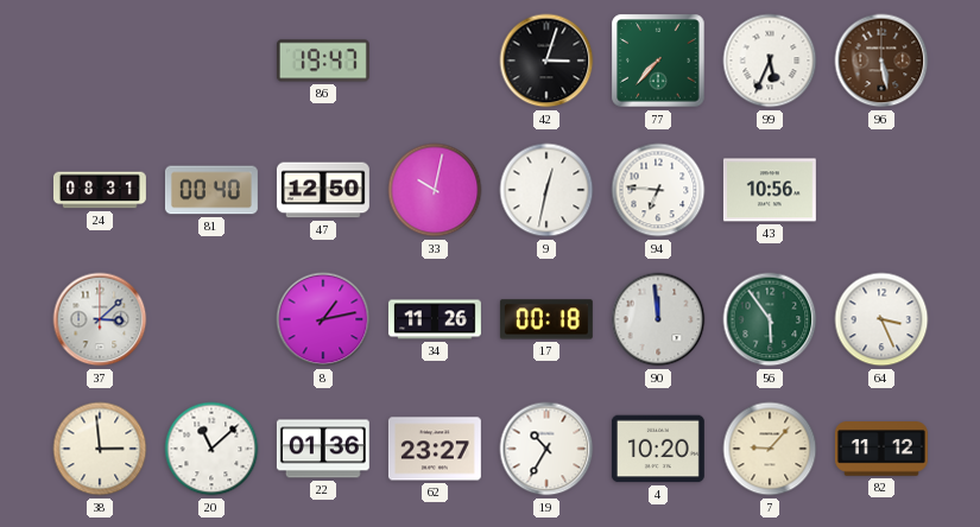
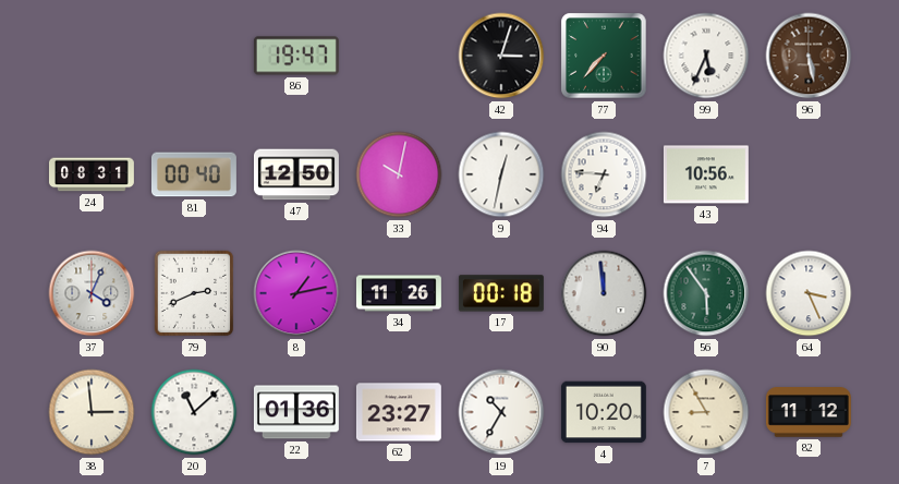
37: 3:08 -> 4:04
79: none -> 2:41
7: 9:07 -> 8:55
